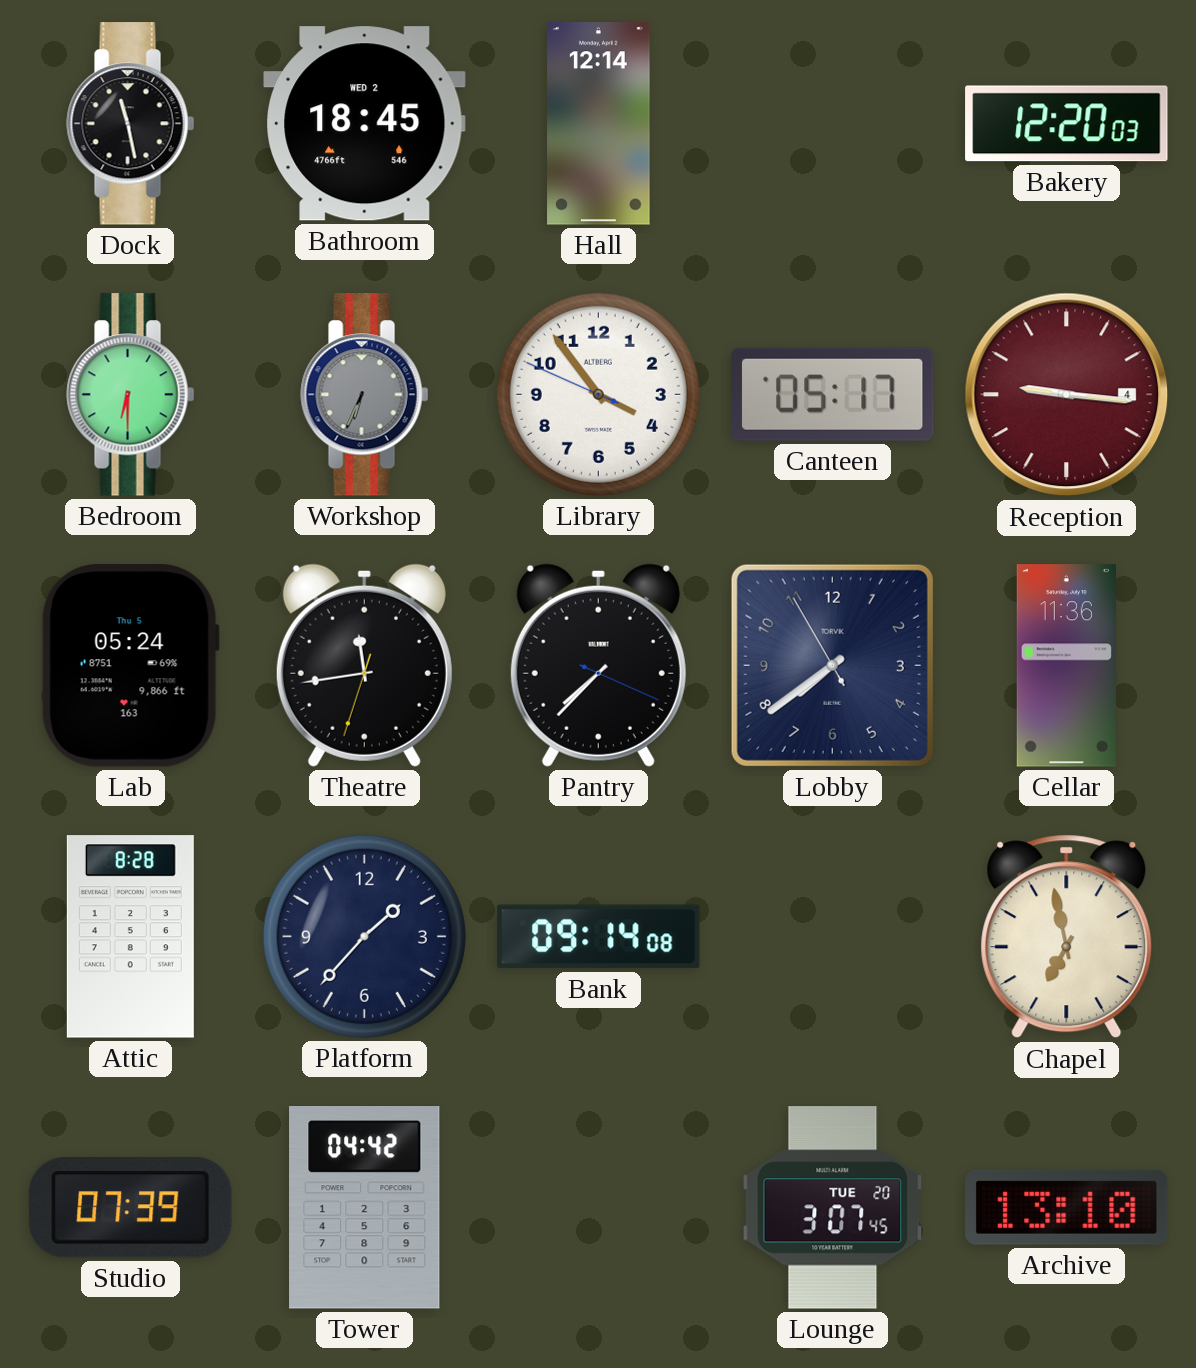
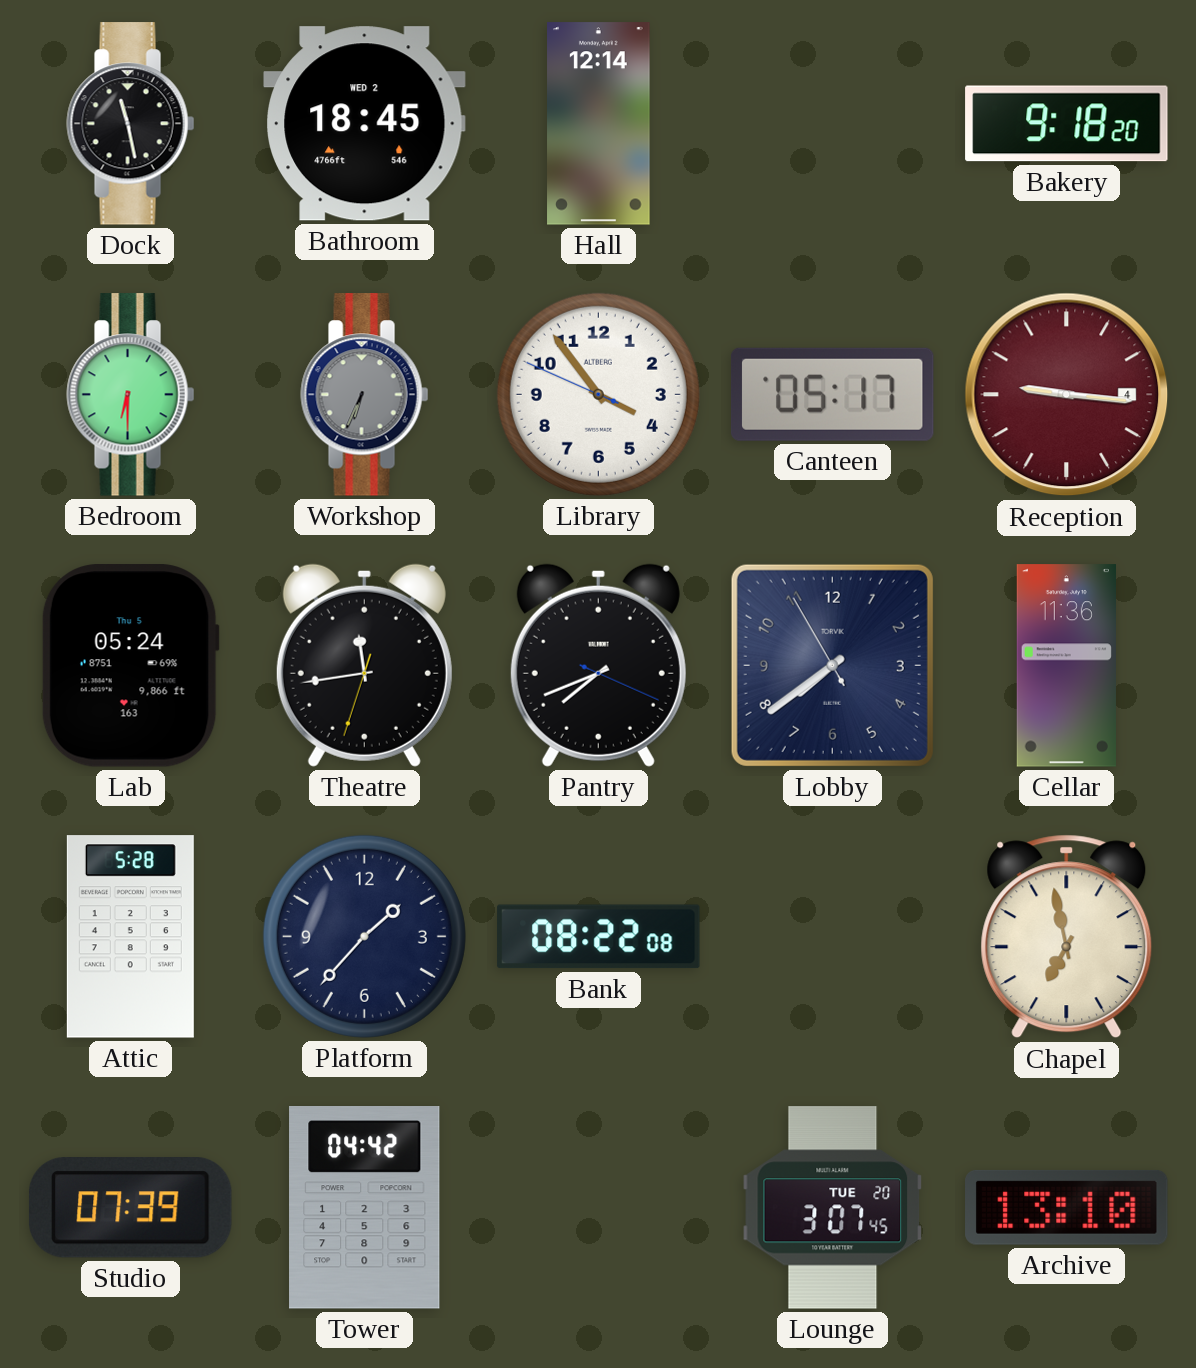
Bakery: 12:20 -> 9:18
Pantry: 7:37 -> 7:41
Attic: 8:28 -> 5:28
Bank: 09:14 -> 08:22
